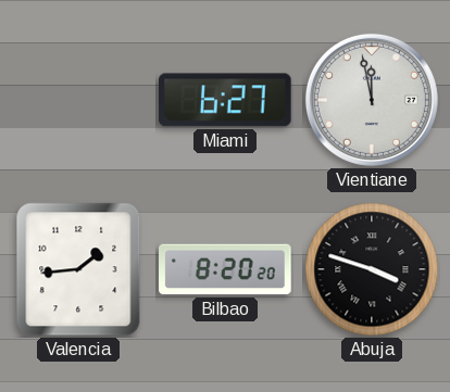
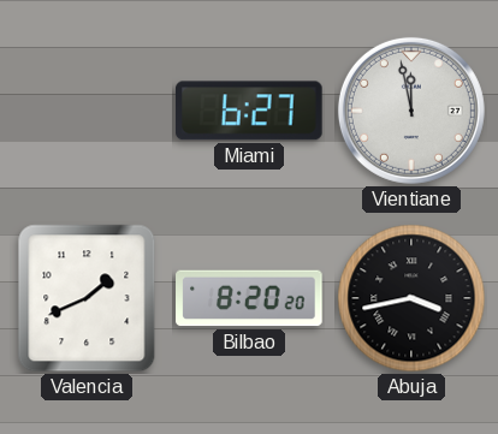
Valencia: 1:44 -> 1:41
Abuja: 3:48 -> 3:43
